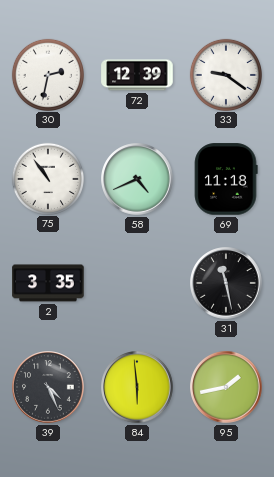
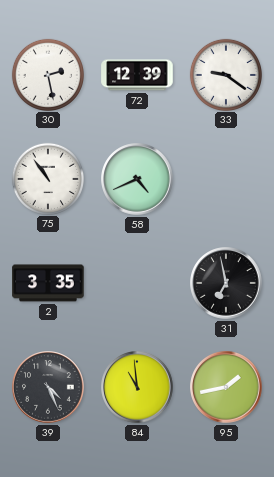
30: 2:32 -> 2:28
69: 11:18 -> none
31: 11:28 -> 6:58
84: 5:59 -> 10:59
